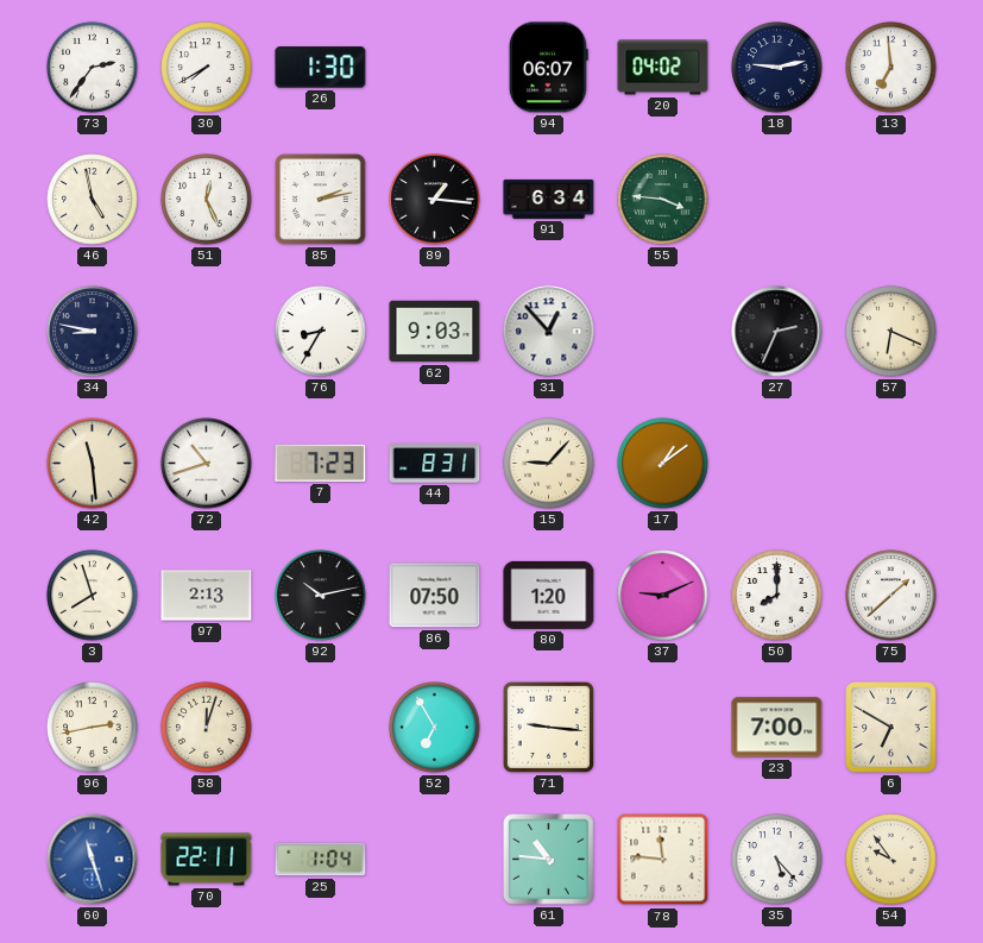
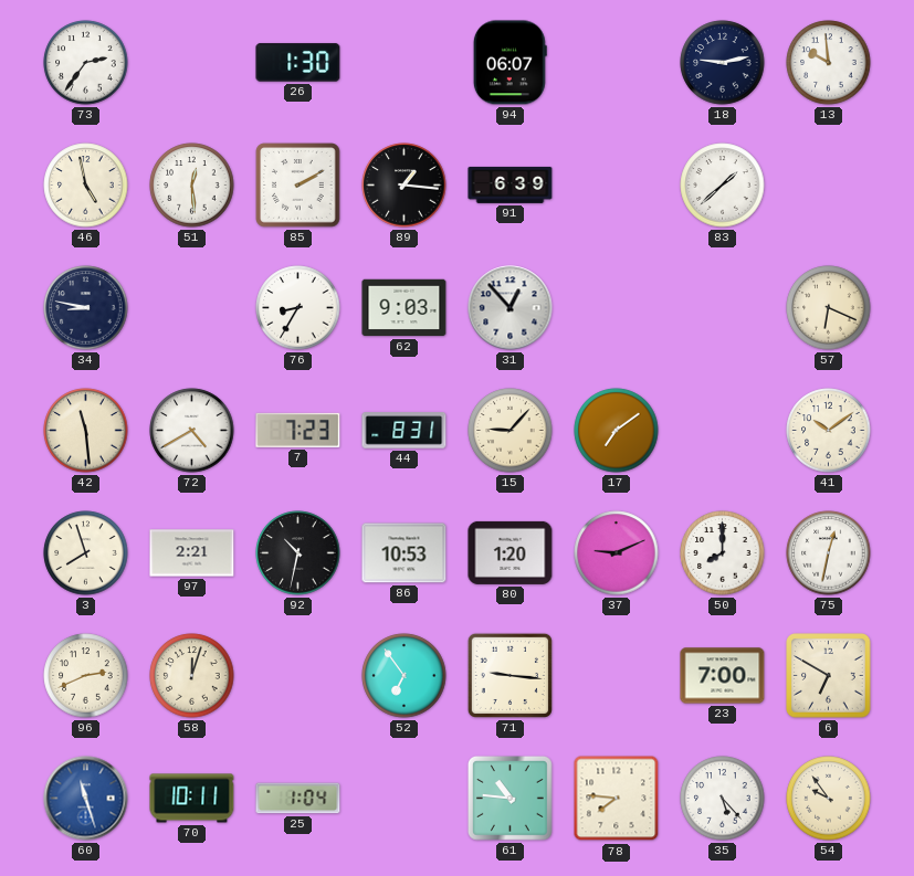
30: 7:40 -> none
20: 04:02 -> none
13: 6:59 -> 9:59
51: 12:26 -> 12:29
85: 2:13 -> 2:10
91: 6:34 -> 6:39
55: 3:46 -> none
83: none -> 1:38
27: 2:34 -> none
72: 10:42 -> 4:40
17: 1:09 -> 7:09
41: none -> 10:09
97: 2:13 -> 2:21
92: 10:13 -> 10:32
86: 07:50 -> 10:53
75: 1:38 -> 12:32
96: 2:43 -> 2:41
52: 6:55 -> 6:54
70: 22:11 -> 10:11
78: 11:46 -> 7:46
